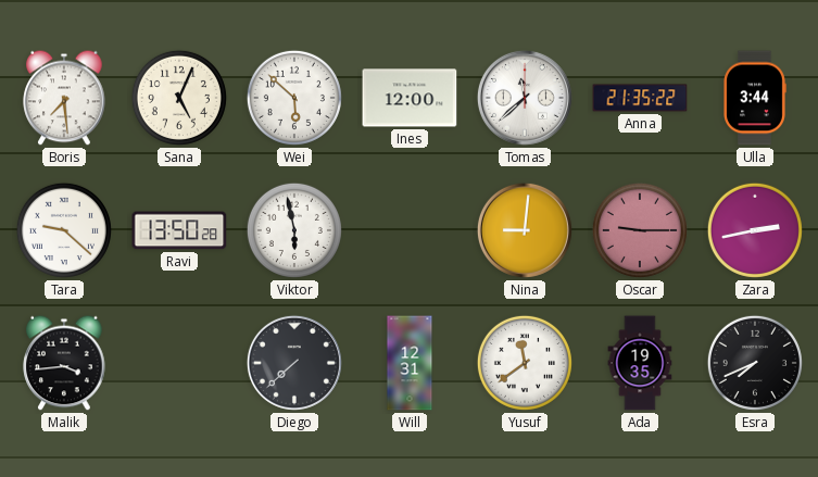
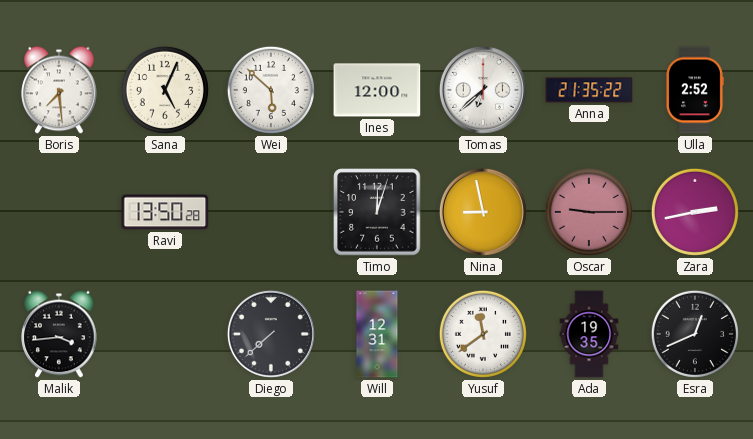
Tomas: 11:38 -> 6:38
Ulla: 3:44 -> 2:52
Tara: 9:22 -> none
Viktor: 5:58 -> none
Timo: none -> 12:03
Nina: 9:01 -> 8:58
Esra: 7:41 -> 12:41
